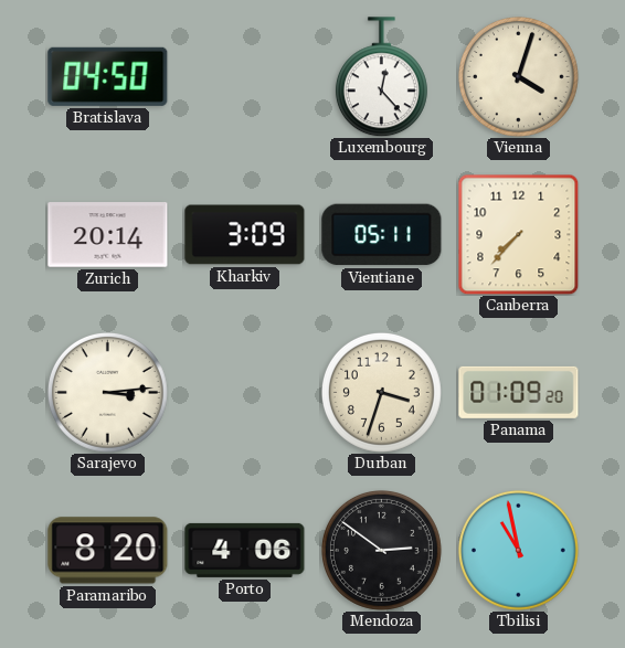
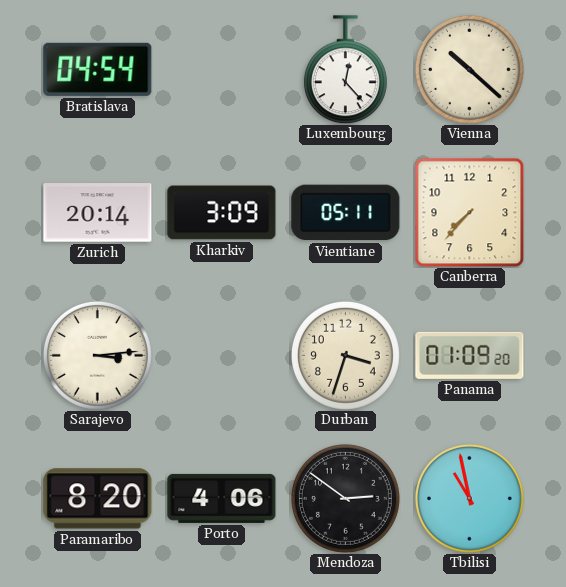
Bratislava: 04:50 -> 04:54
Vienna: 4:03 -> 10:22
